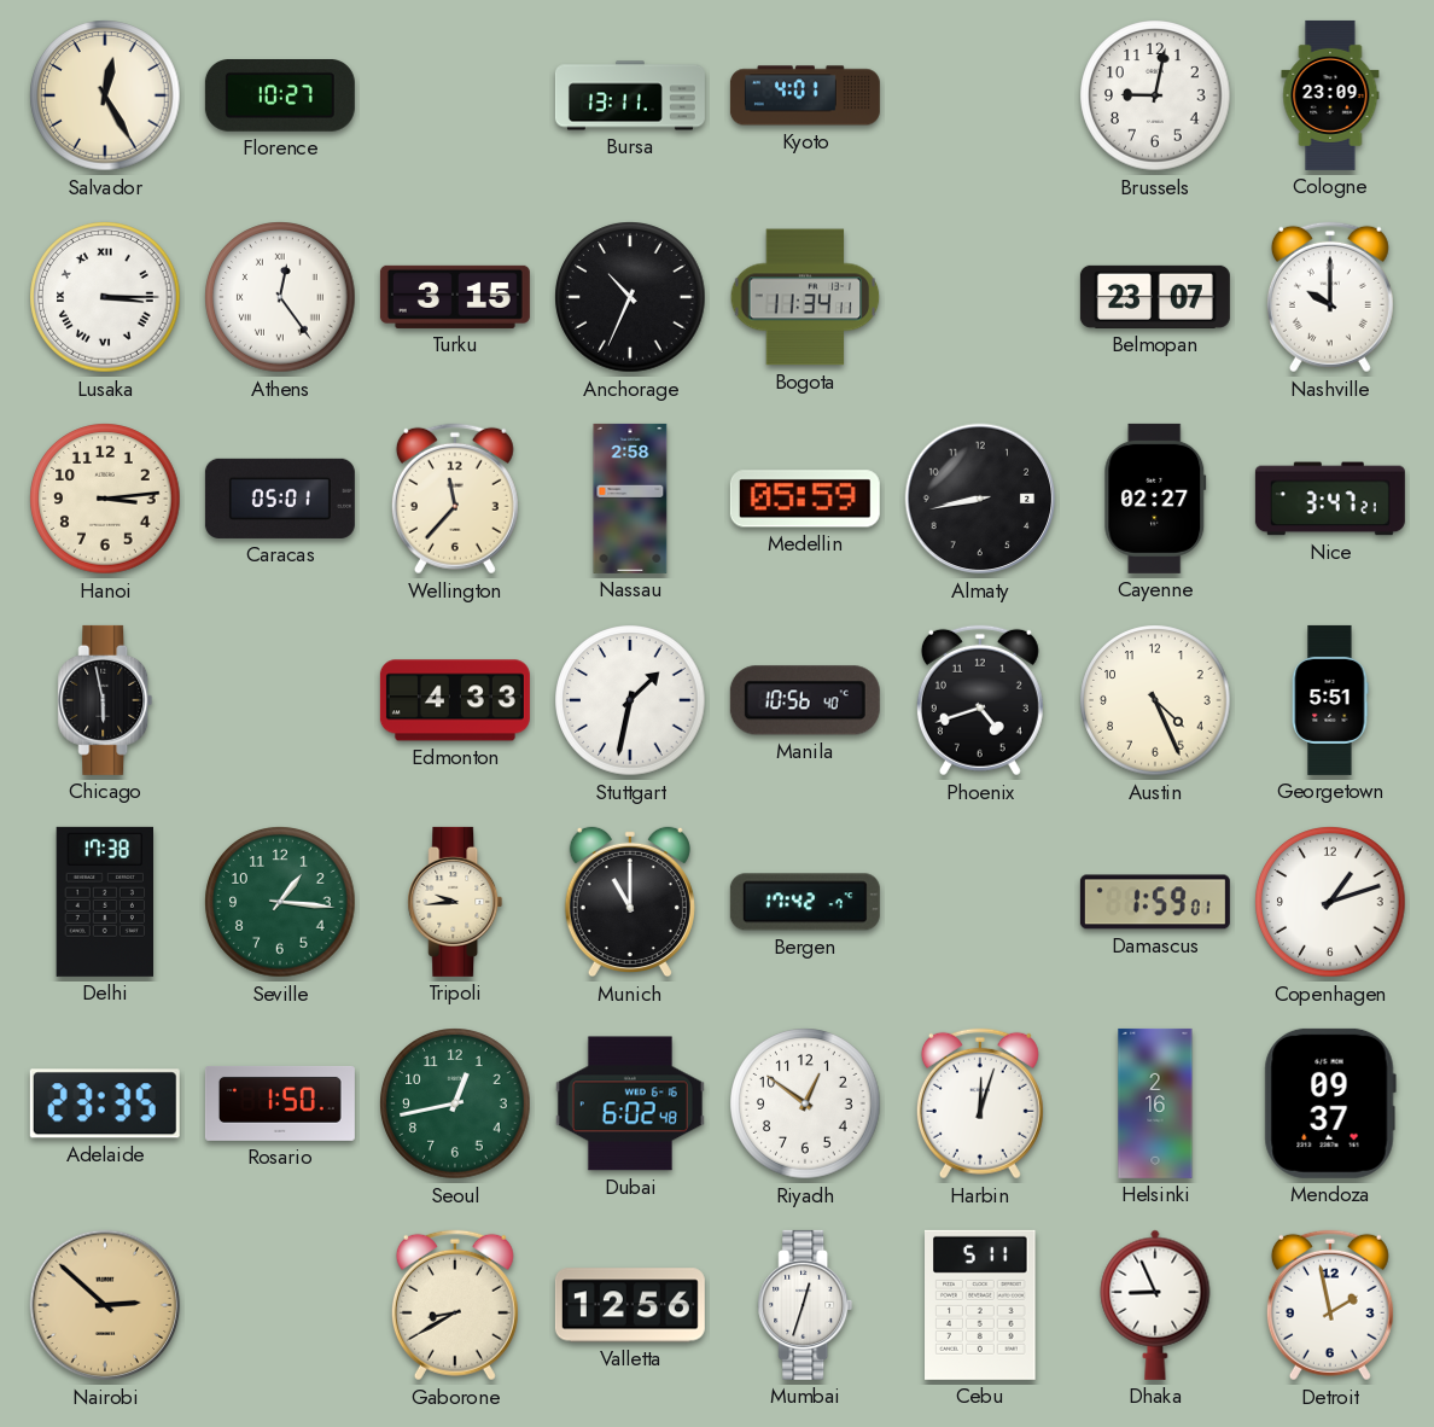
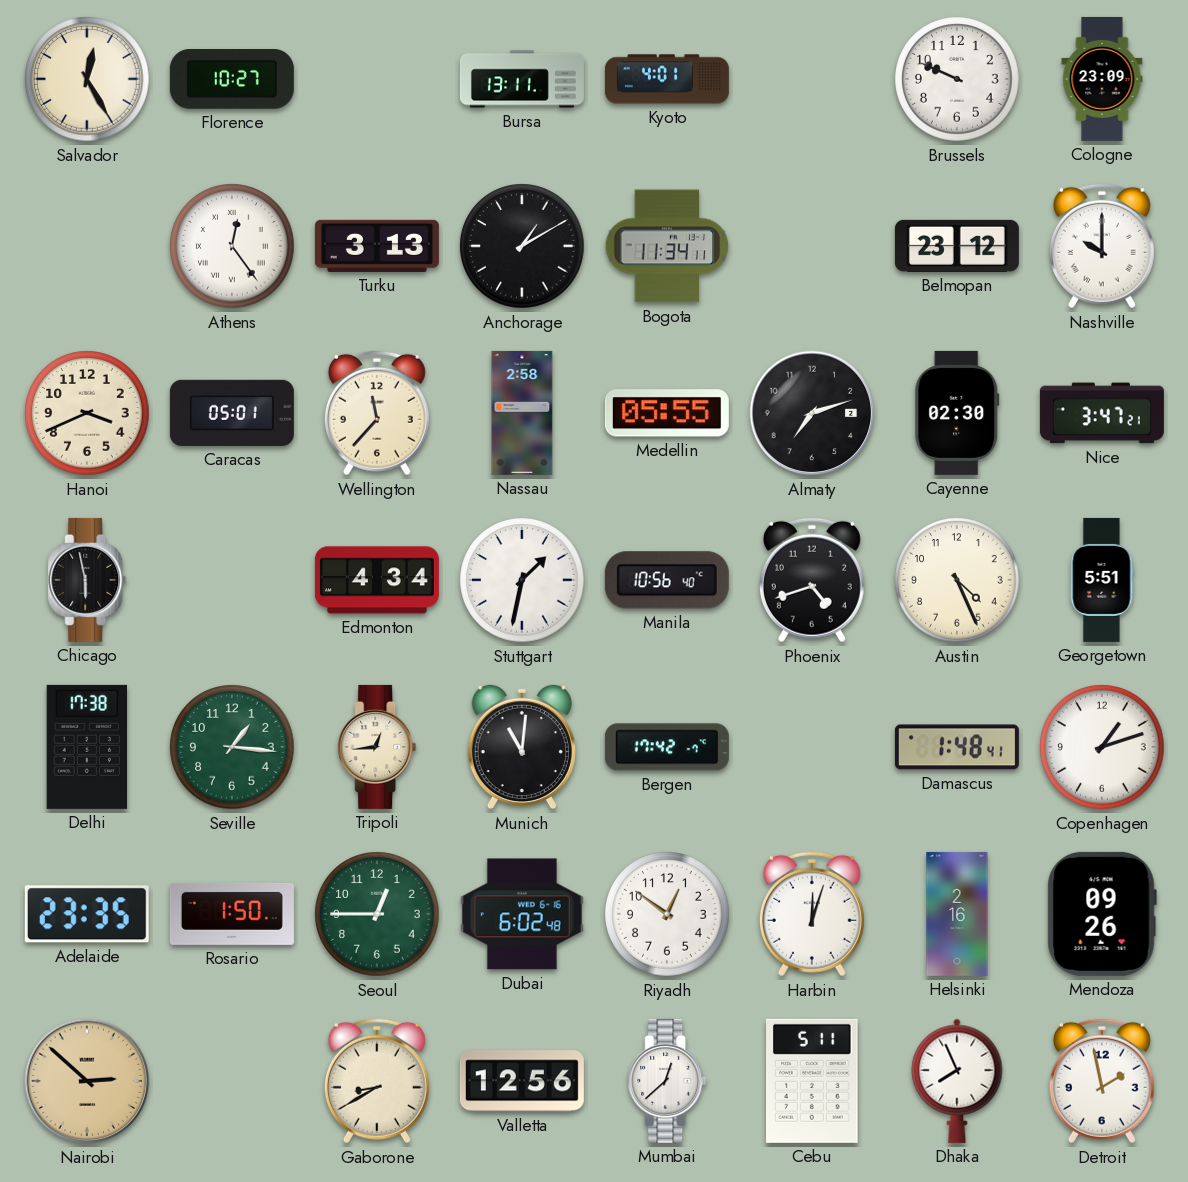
Brussels: 9:02 -> 9:49
Lusaka: 3:15 -> none
Turku: 3:15 -> 3:13
Anchorage: 10:34 -> 1:10
Belmopan: 23:07 -> 23:12
Hanoi: 3:14 -> 3:41
Medellin: 05:59 -> 05:55
Almaty: 8:43 -> 7:12
Cayenne: 02:27 -> 02:30
Edmonton: 4:33 -> 4:34
Tripoli: 9:44 -> 12:44
Munich: 11:00 -> 11:01
Damascus: 1:59 -> 1:48
Seoul: 12:43 -> 12:45
Mendoza: 09:37 -> 09:26
Mumbai: 12:33 -> 12:38
Dhaka: 8:56 -> 7:56
